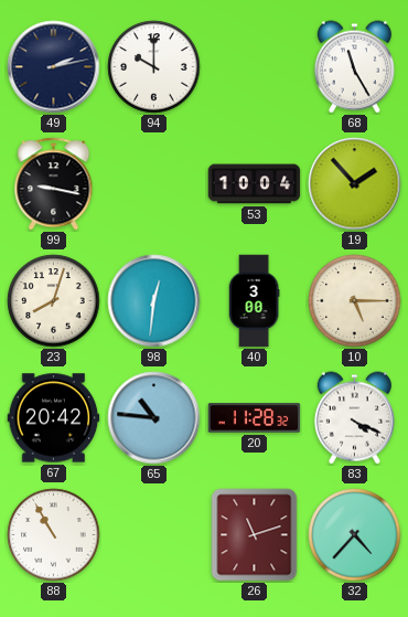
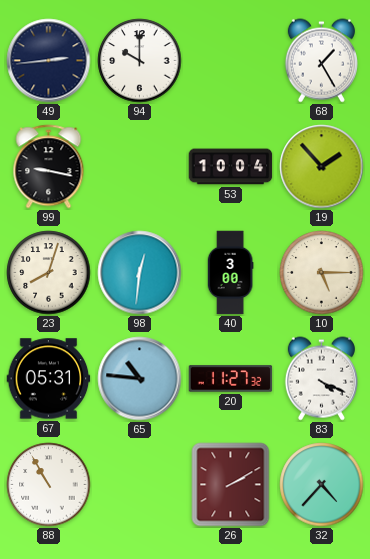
49: 2:13 -> 2:44
68: 11:25 -> 1:25
67: 20:42 -> 05:31
20: 11:28 -> 11:27
26: 11:12 -> 2:10
